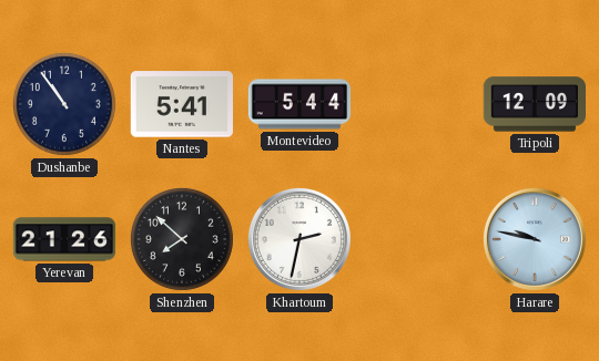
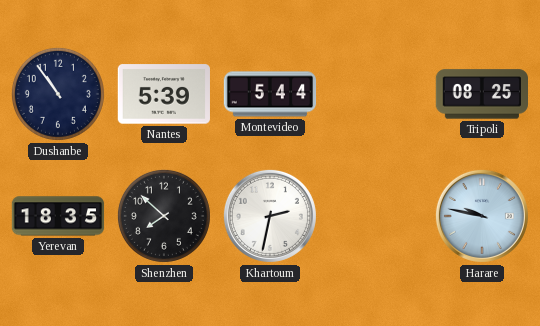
Nantes: 5:41 -> 5:39
Tripoli: 12:09 -> 08:25
Yerevan: 21:26 -> 18:35
